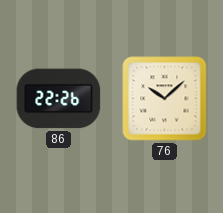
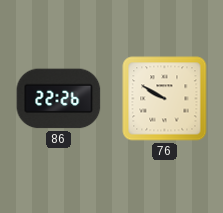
76: 10:08 -> 9:50
